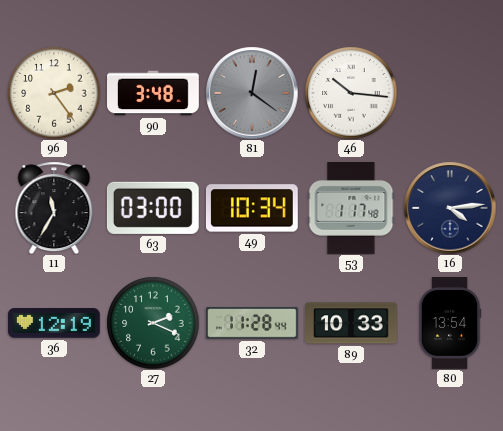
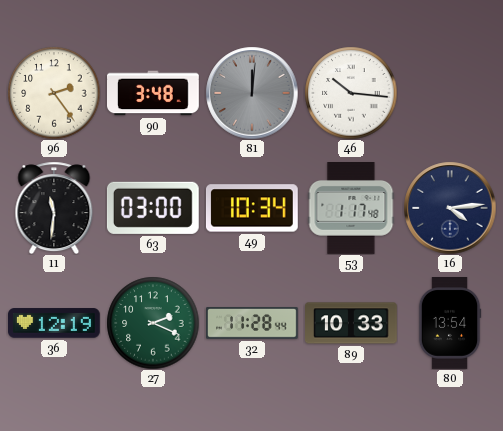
81: 12:21 -> 12:01
11: 11:35 -> 11:31
